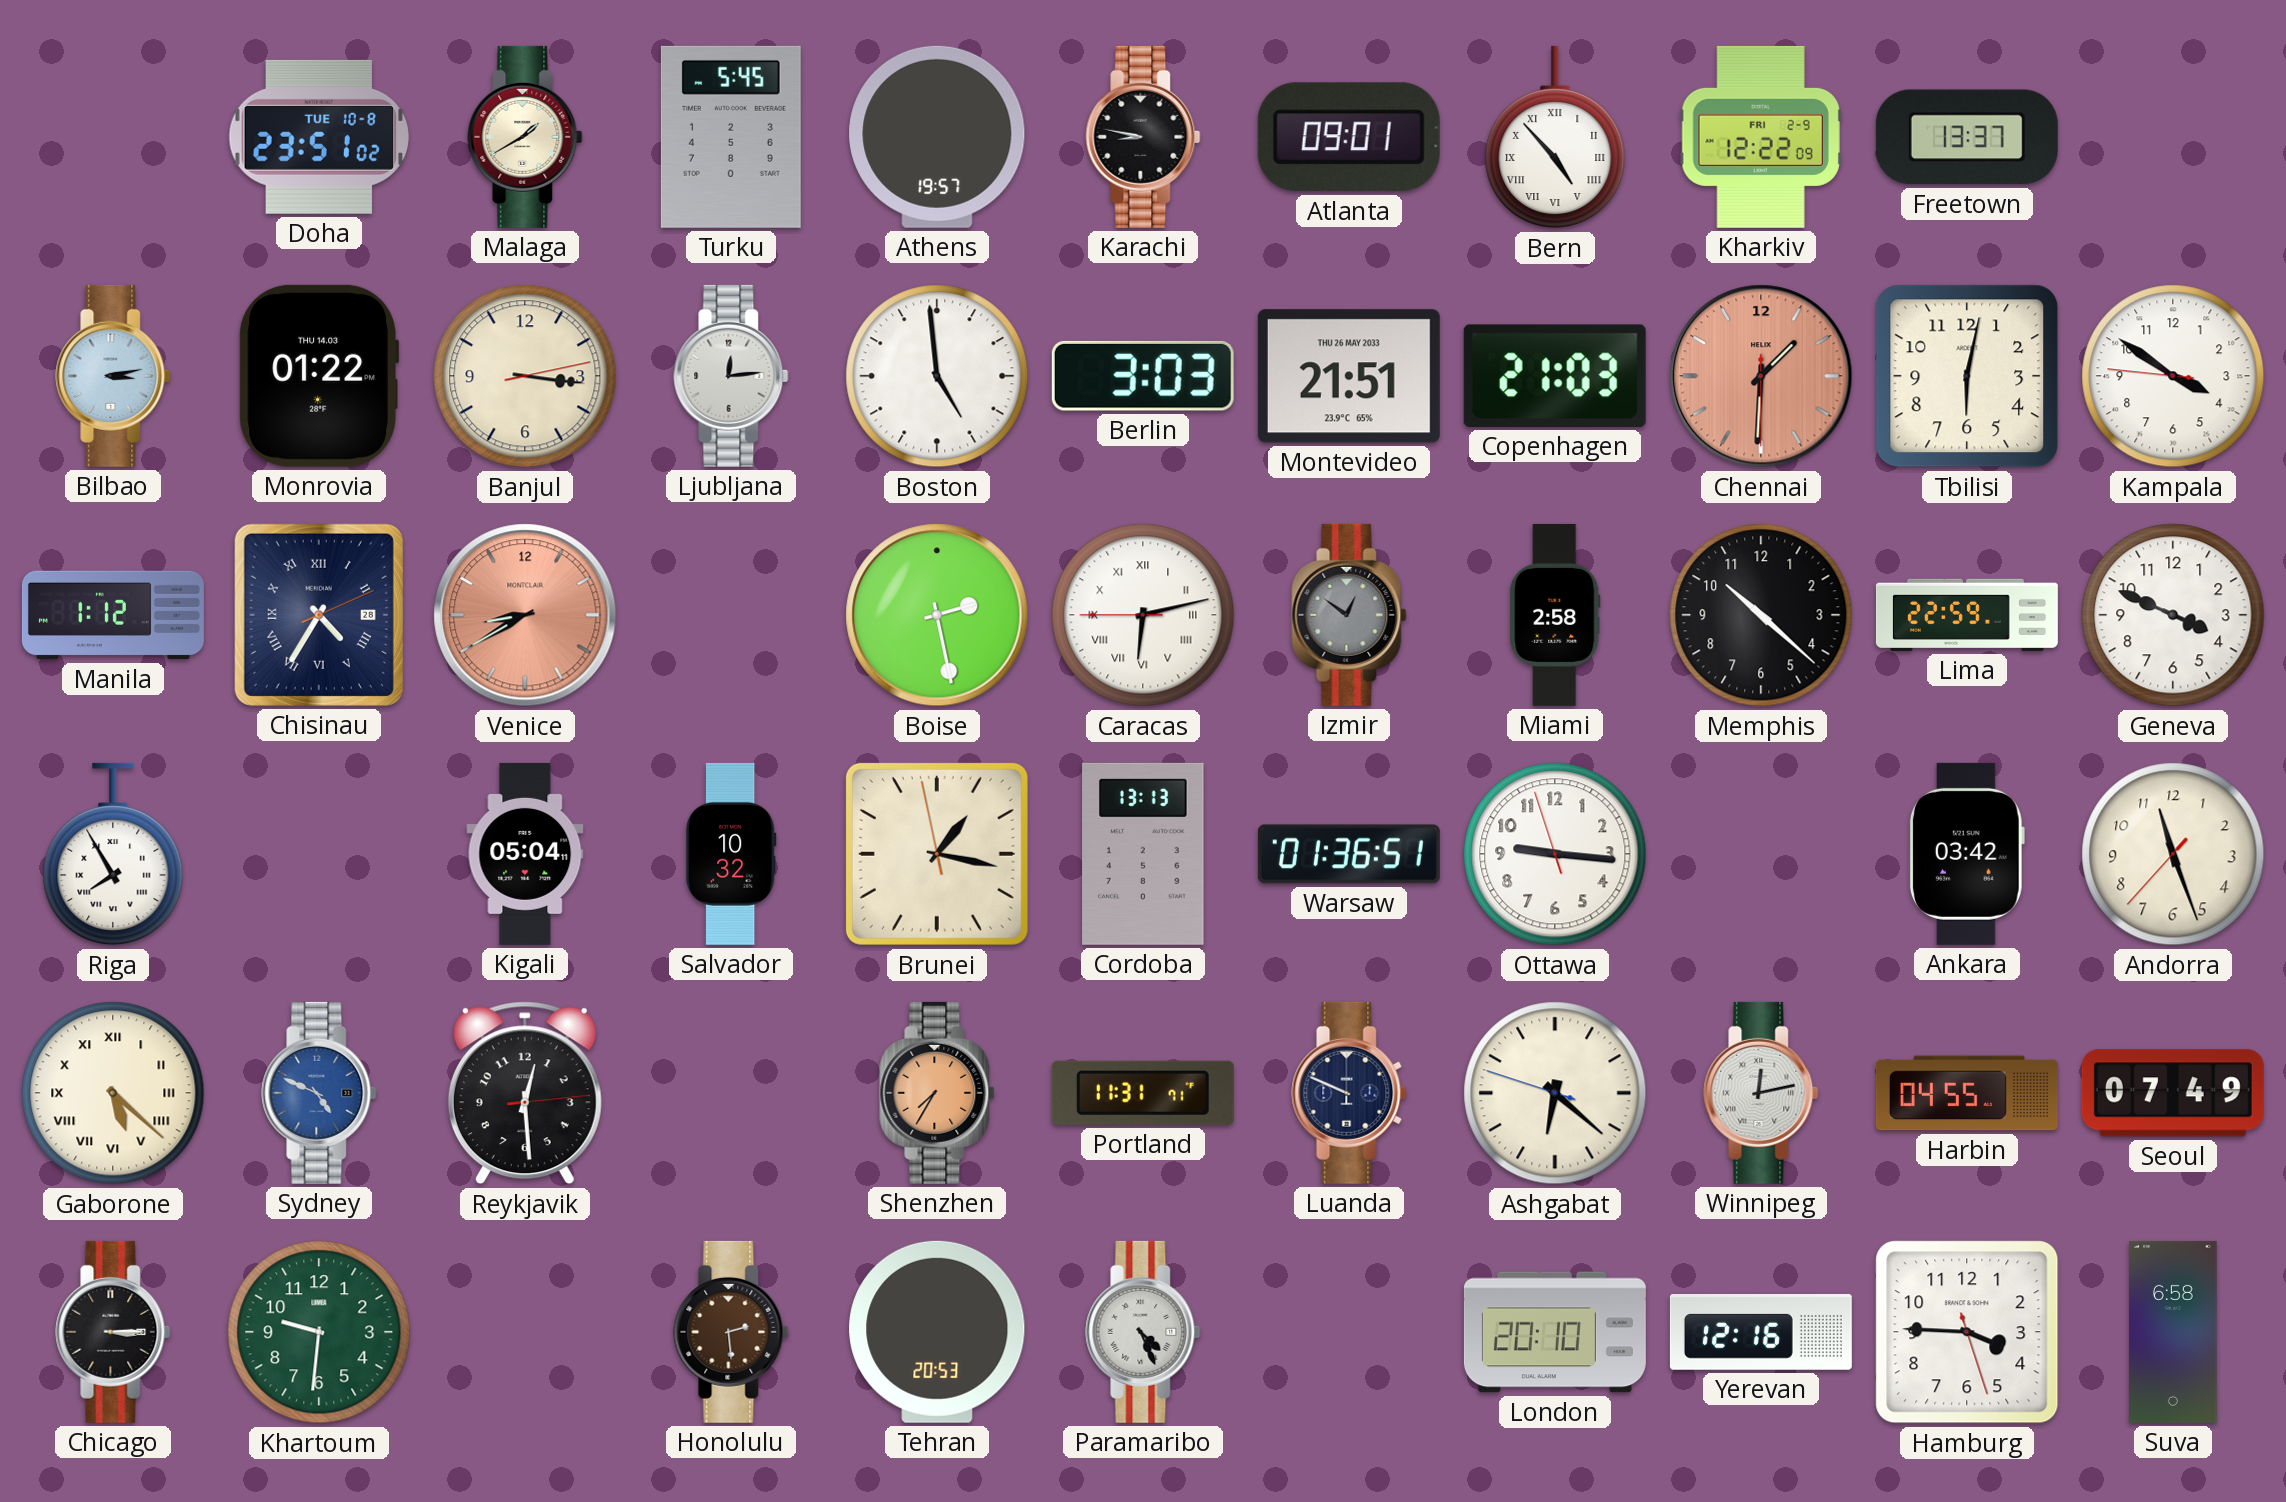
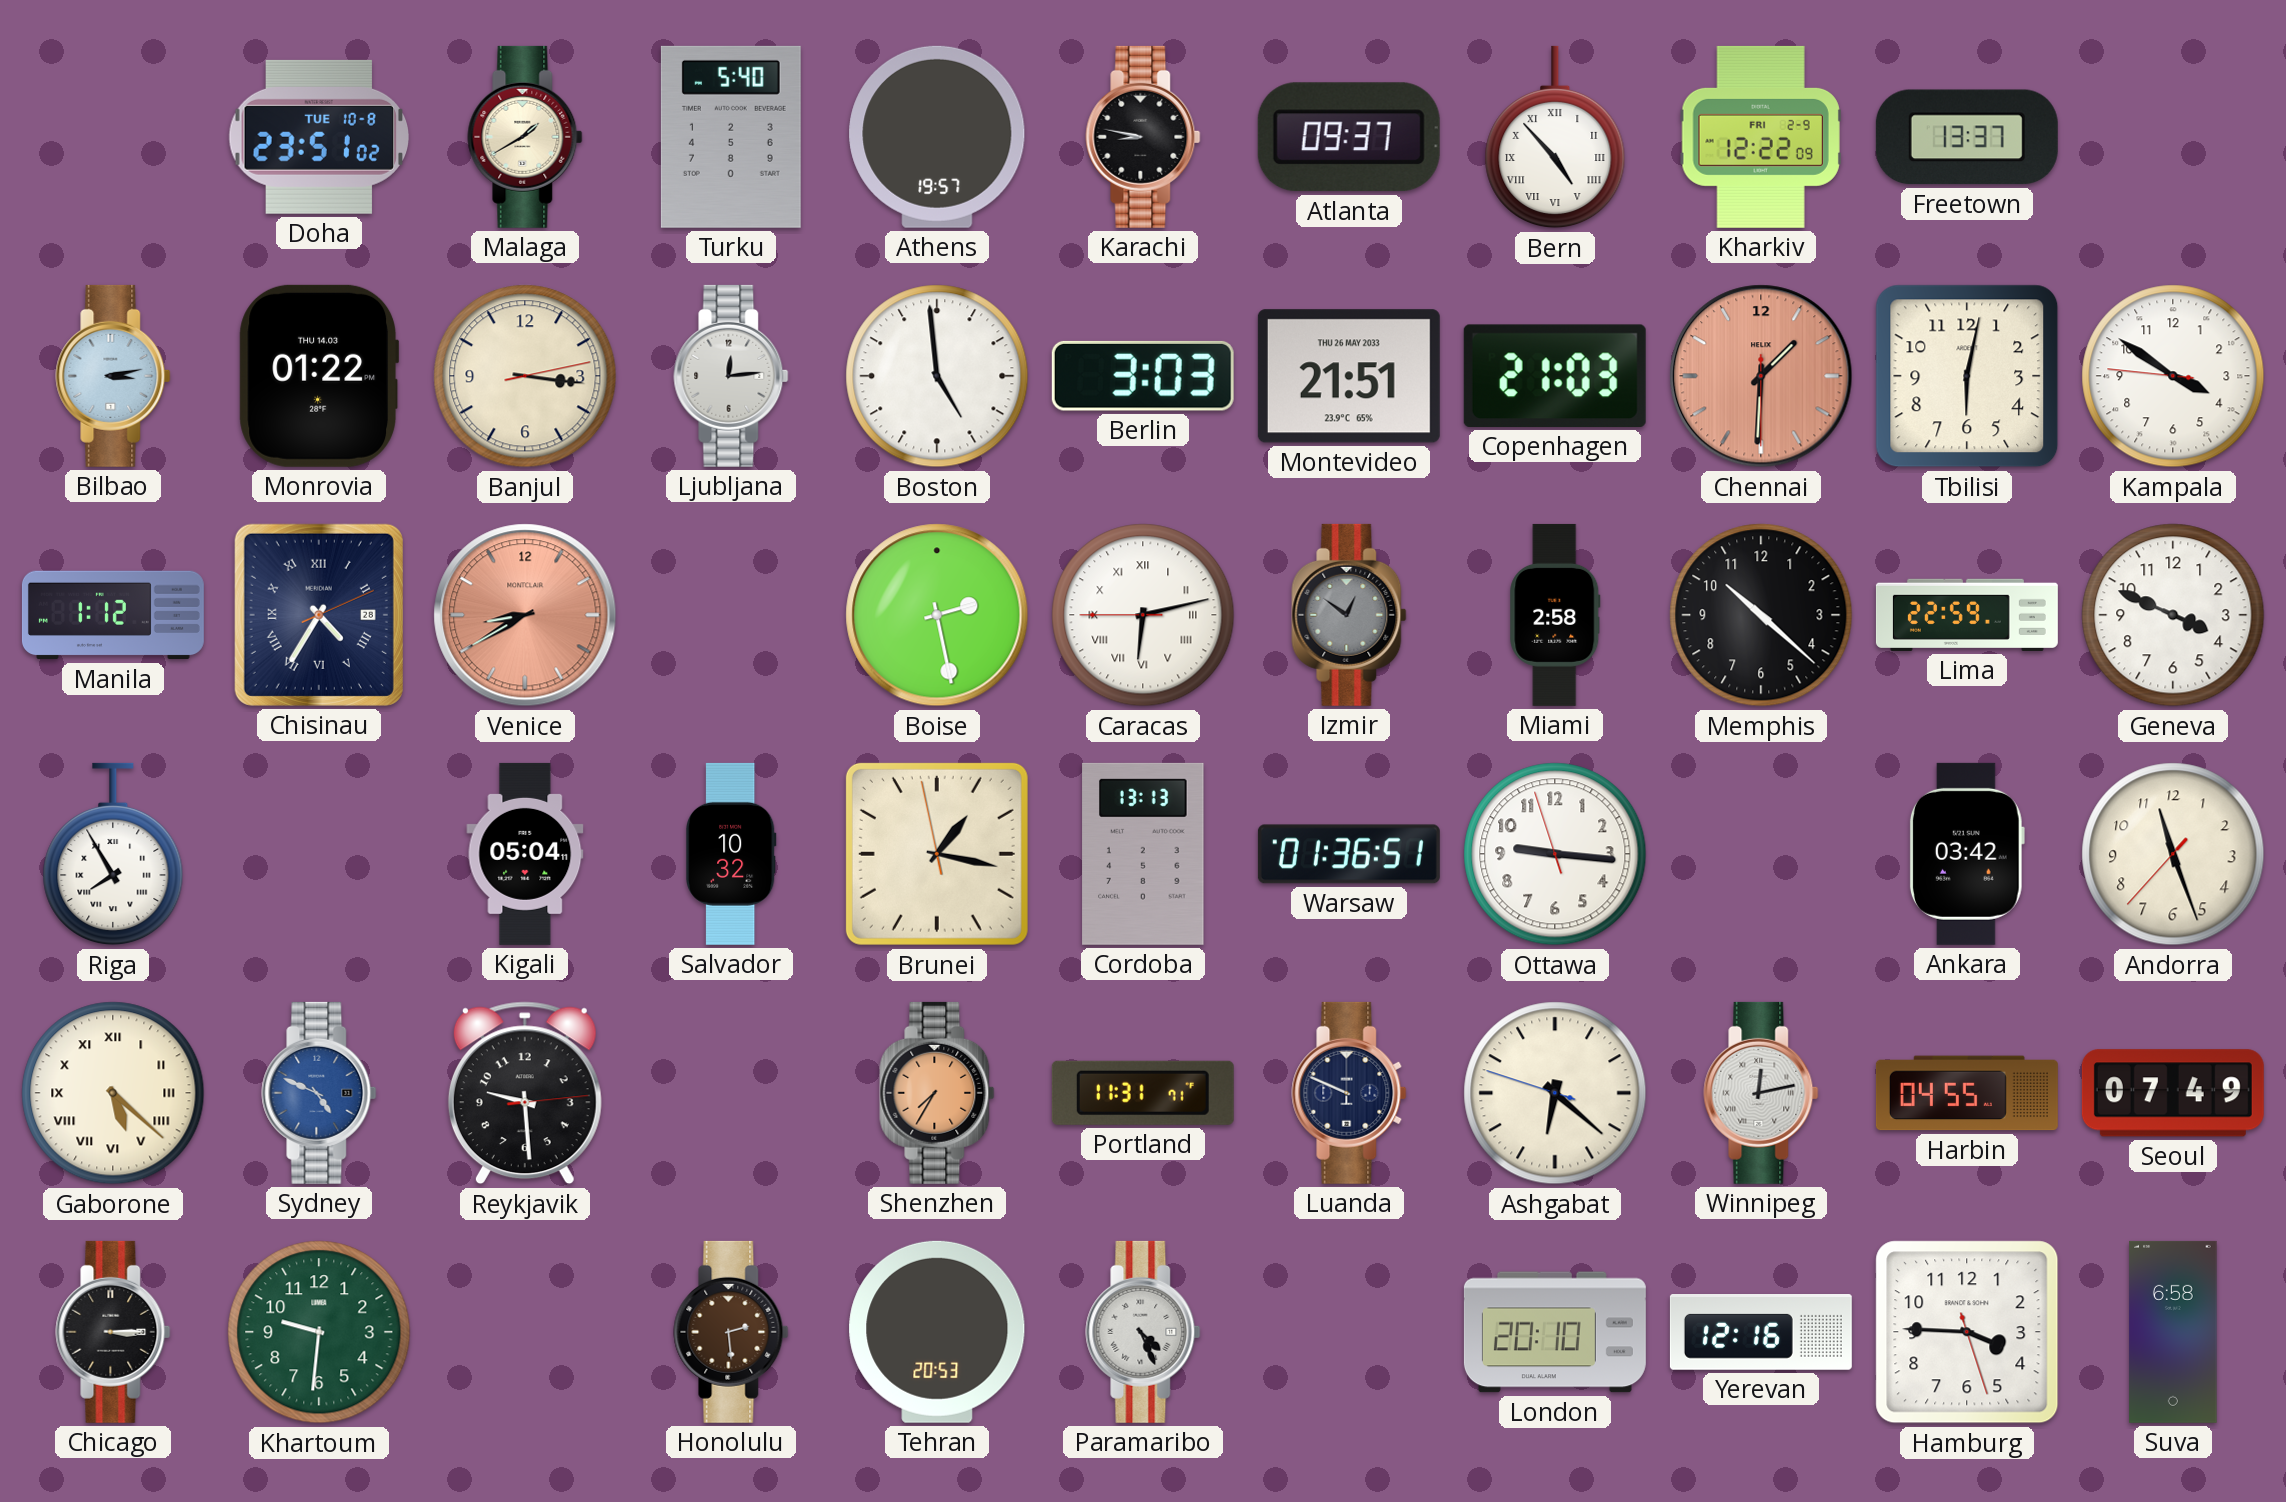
Turku: 5:45 -> 5:40
Atlanta: 09:01 -> 09:37
Reykjavik: 12:29 -> 9:29
